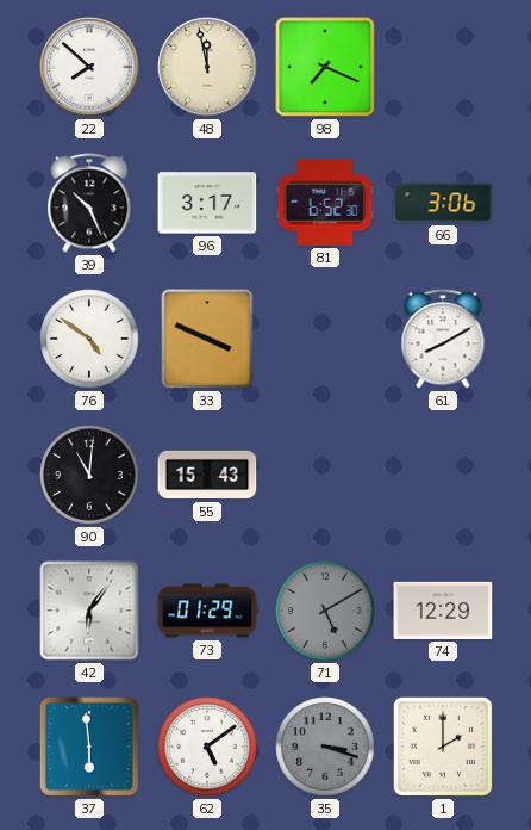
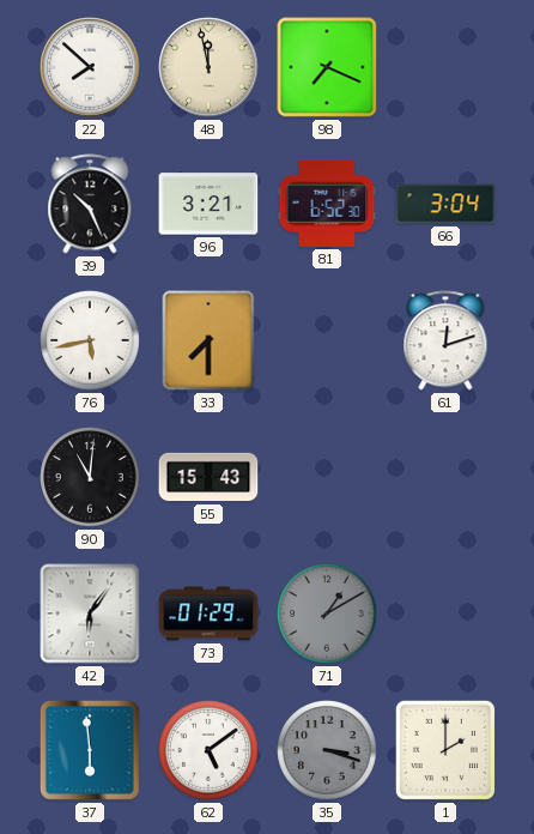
96: 3:17 -> 3:21
66: 3:06 -> 3:04
76: 4:51 -> 5:43
33: 3:49 -> 7:30
61: 8:10 -> 12:12
71: 5:10 -> 1:10
74: 12:29 -> none
